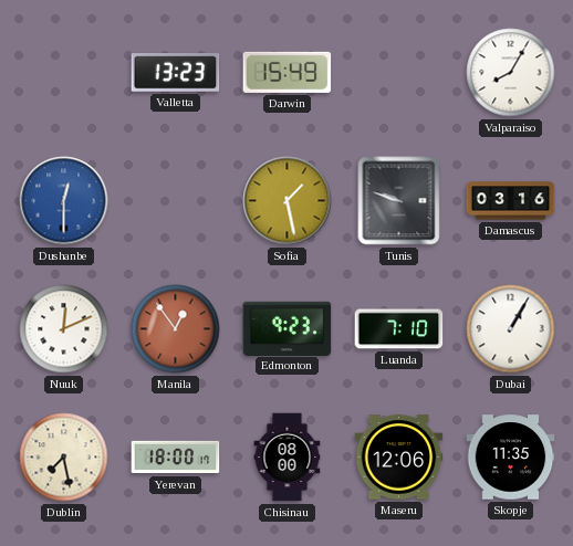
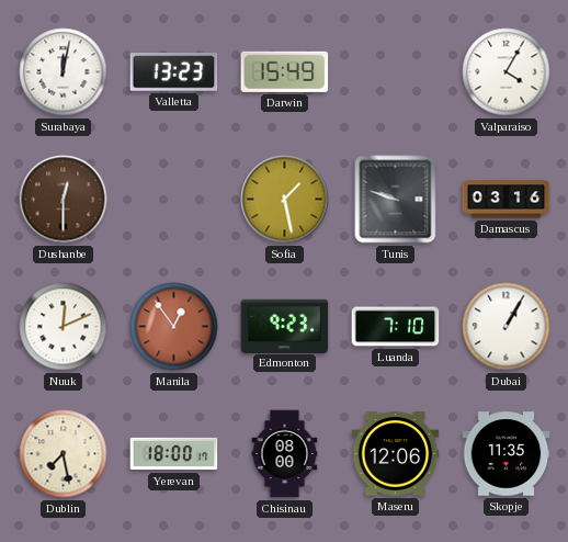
Surabaya: none -> 12:02
Valparaiso: 8:05 -> 4:05
Dushanbe dial: blue -> brown
